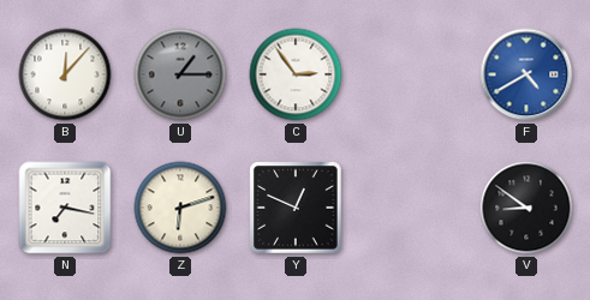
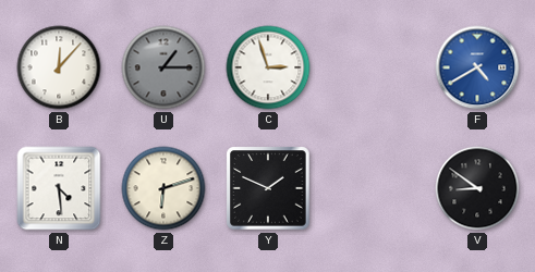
C: 2:54 -> 2:57
N: 7:17 -> 4:29
Y: 12:49 -> 1:49
